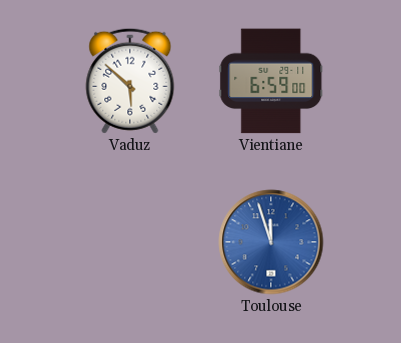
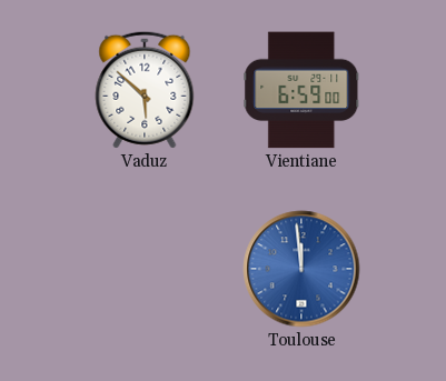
Toulouse: 11:57 -> 11:59
